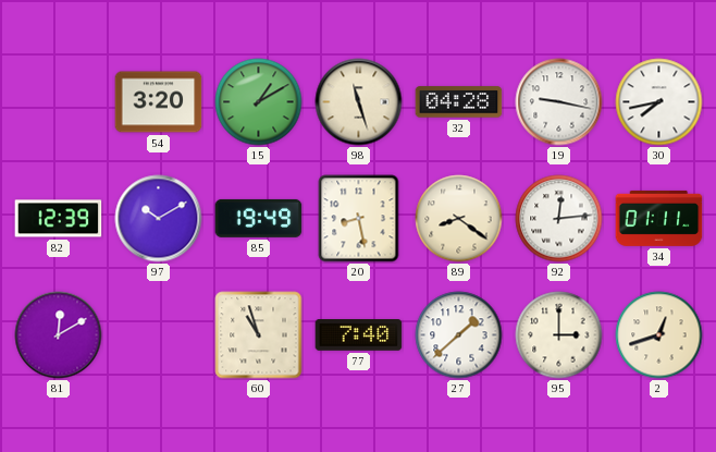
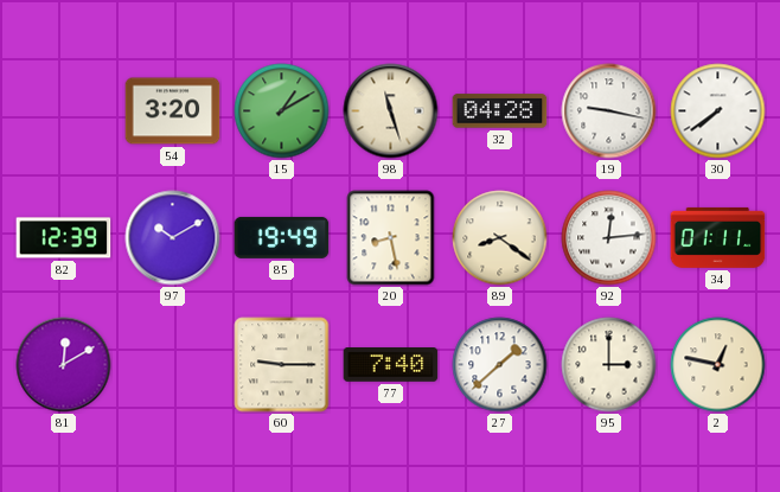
30: 7:43 -> 7:39
60: 10:57 -> 9:15
2: 12:42 -> 12:47
